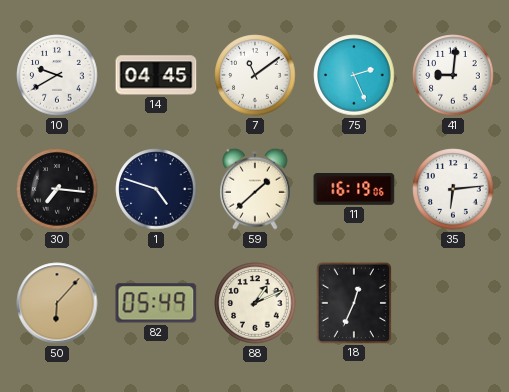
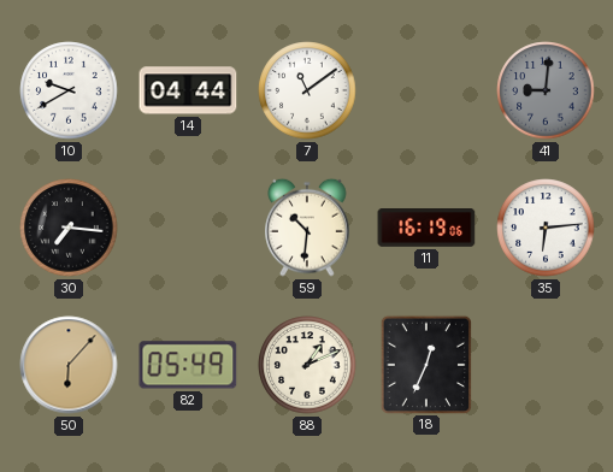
14: 04:45 -> 04:44
75: 2:26 -> none
41 dial: white -> grey
1: 4:48 -> none
59: 1:38 -> 10:31
